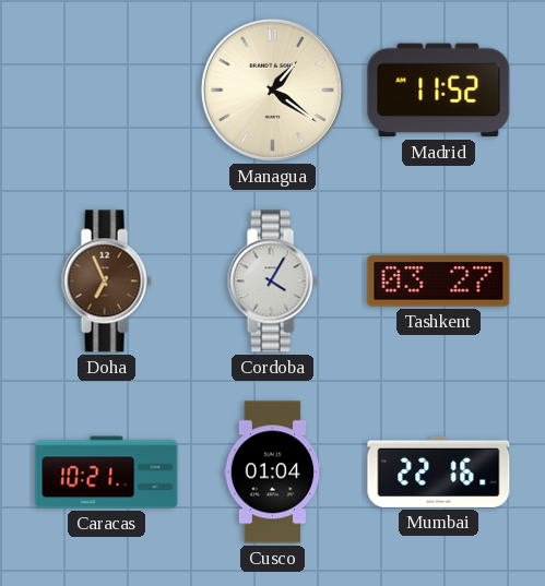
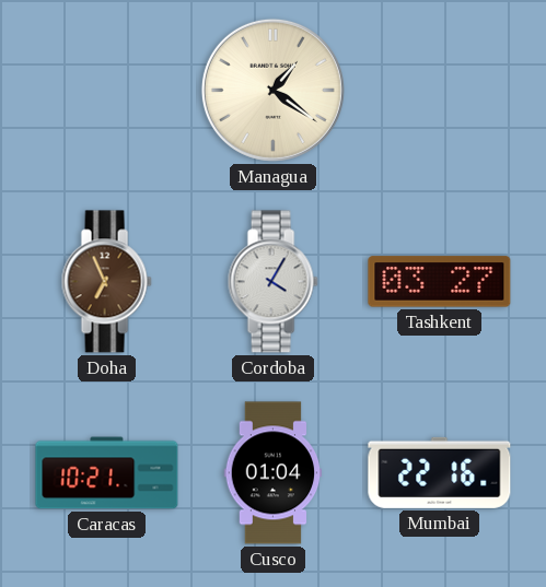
Madrid: 11:52 -> none
